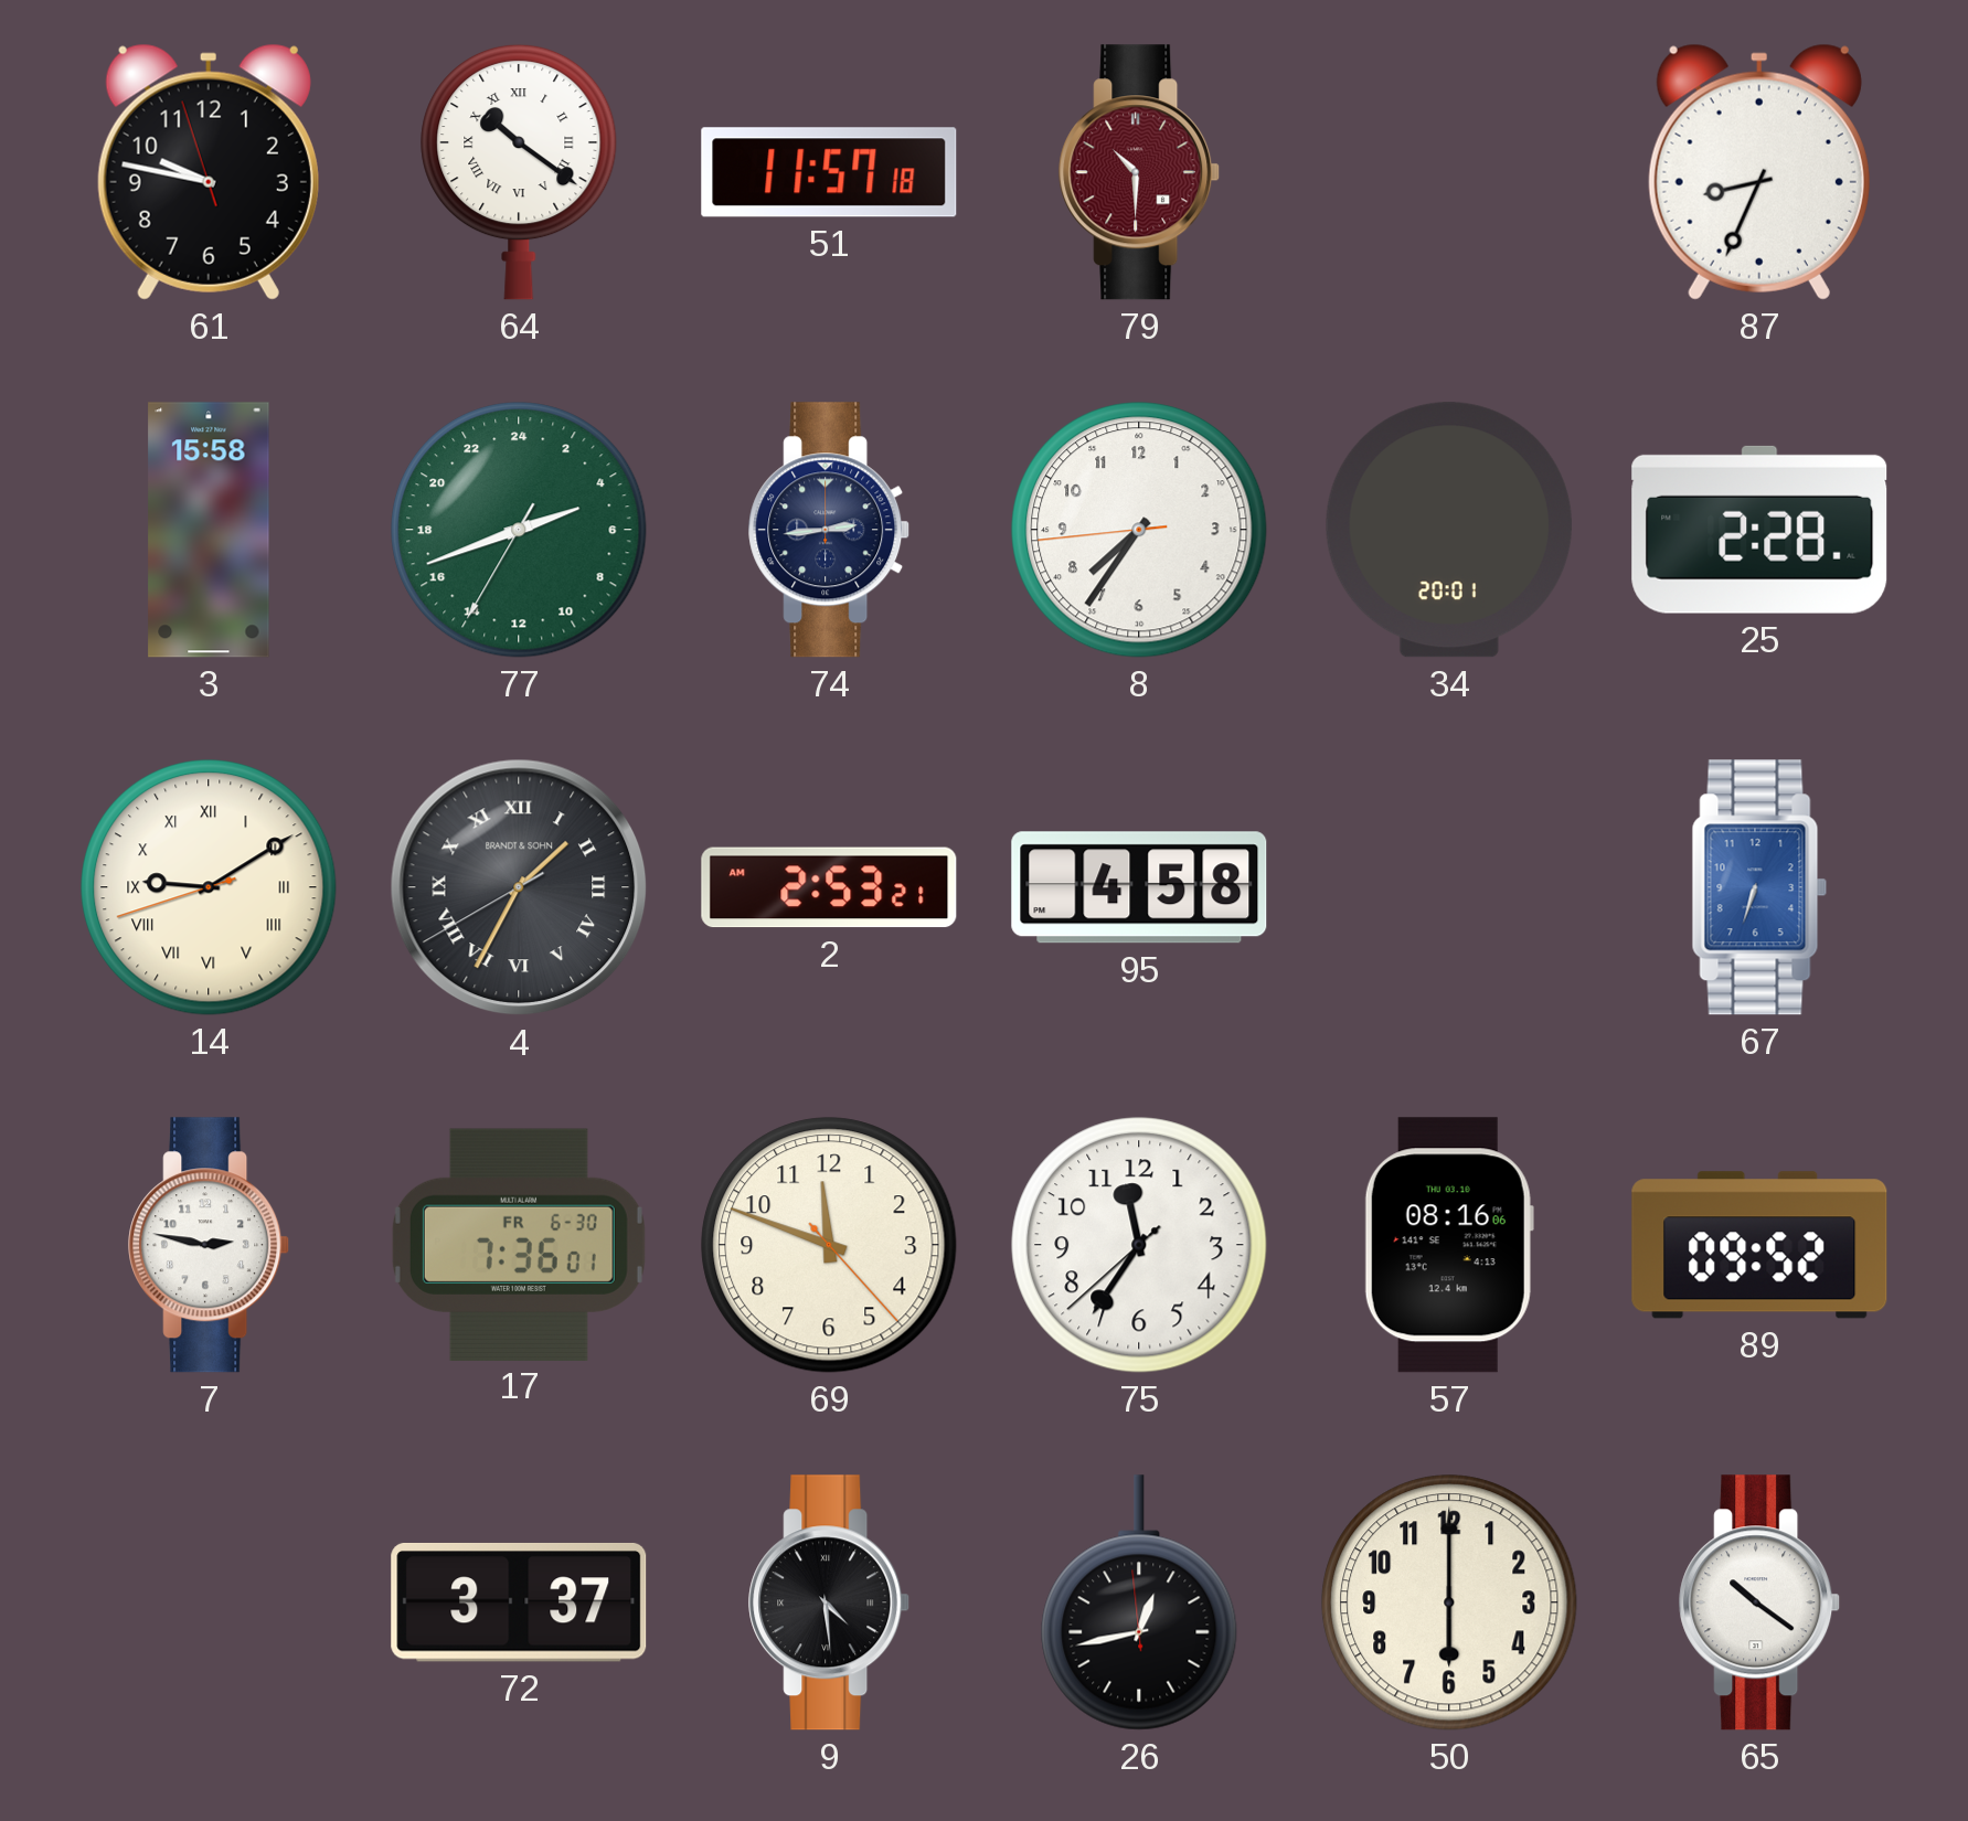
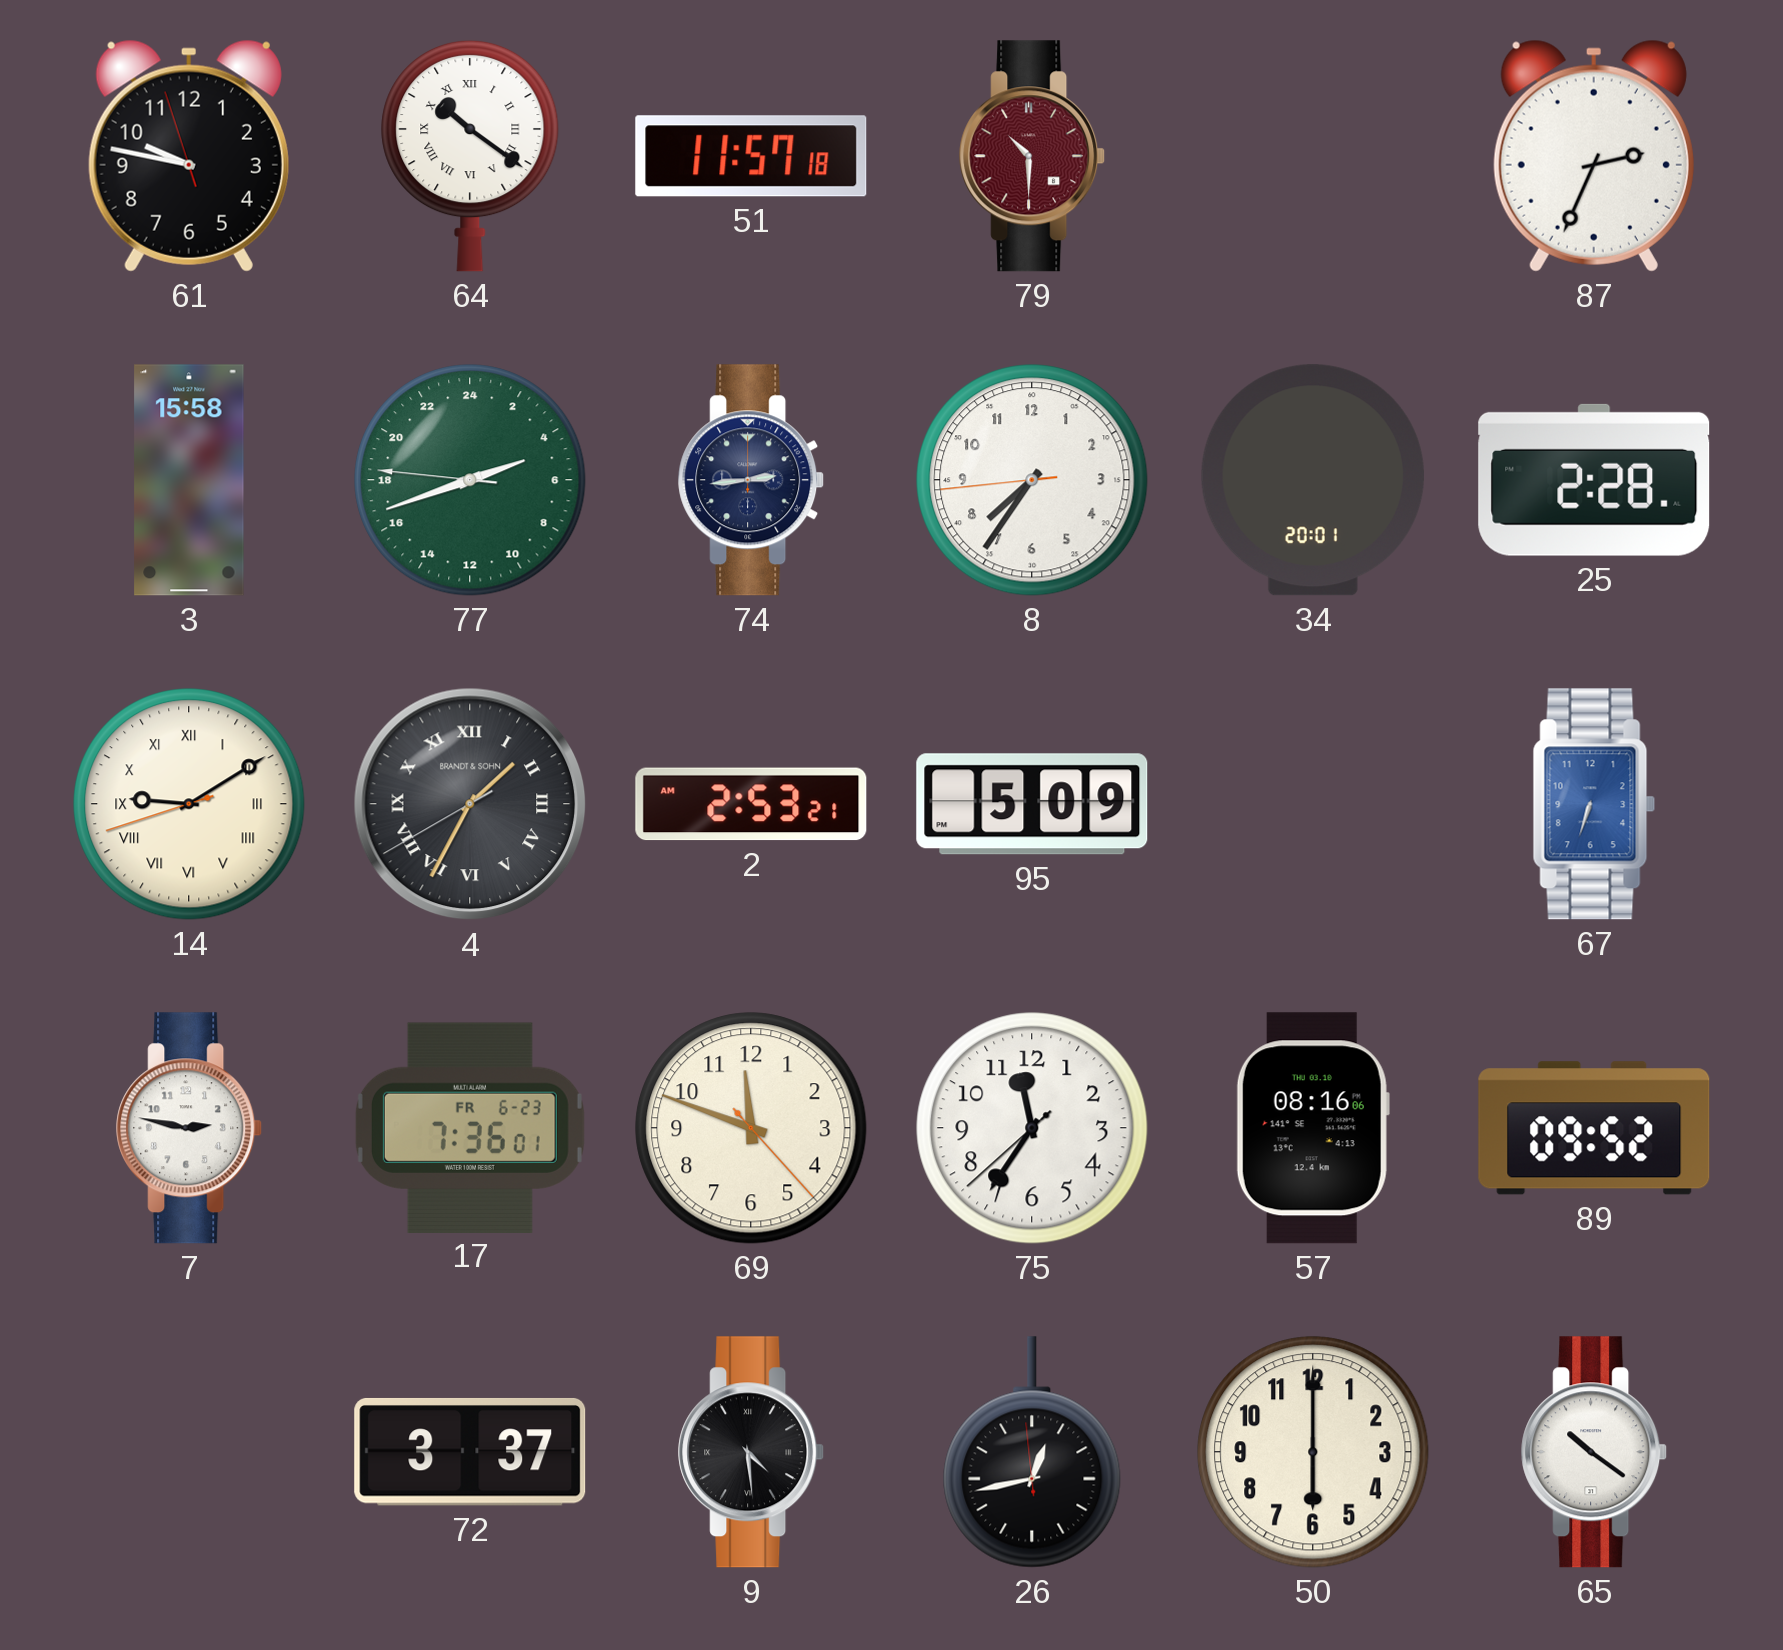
87: 8:34 -> 2:34
77: 4:41:35 -> 4:41:46
95: 4:58 -> 5:09
17 date: FR 6-30 -> FR 6-23
